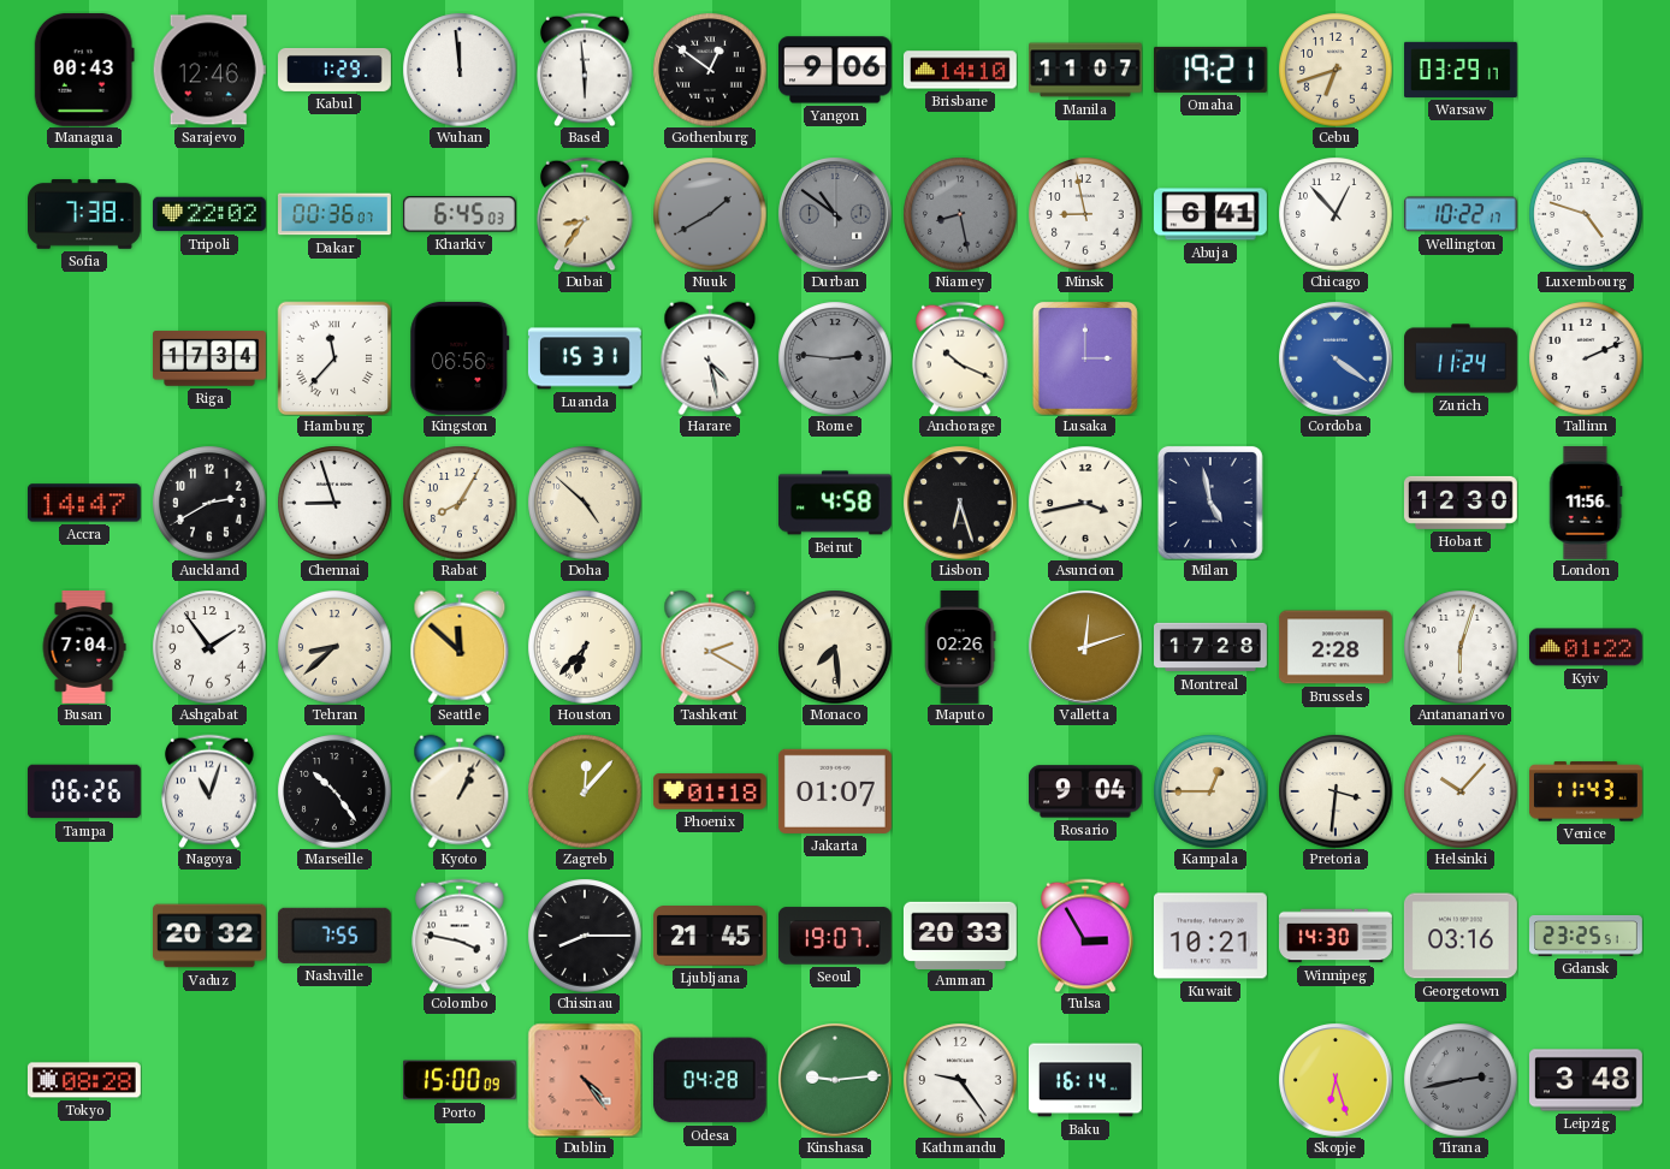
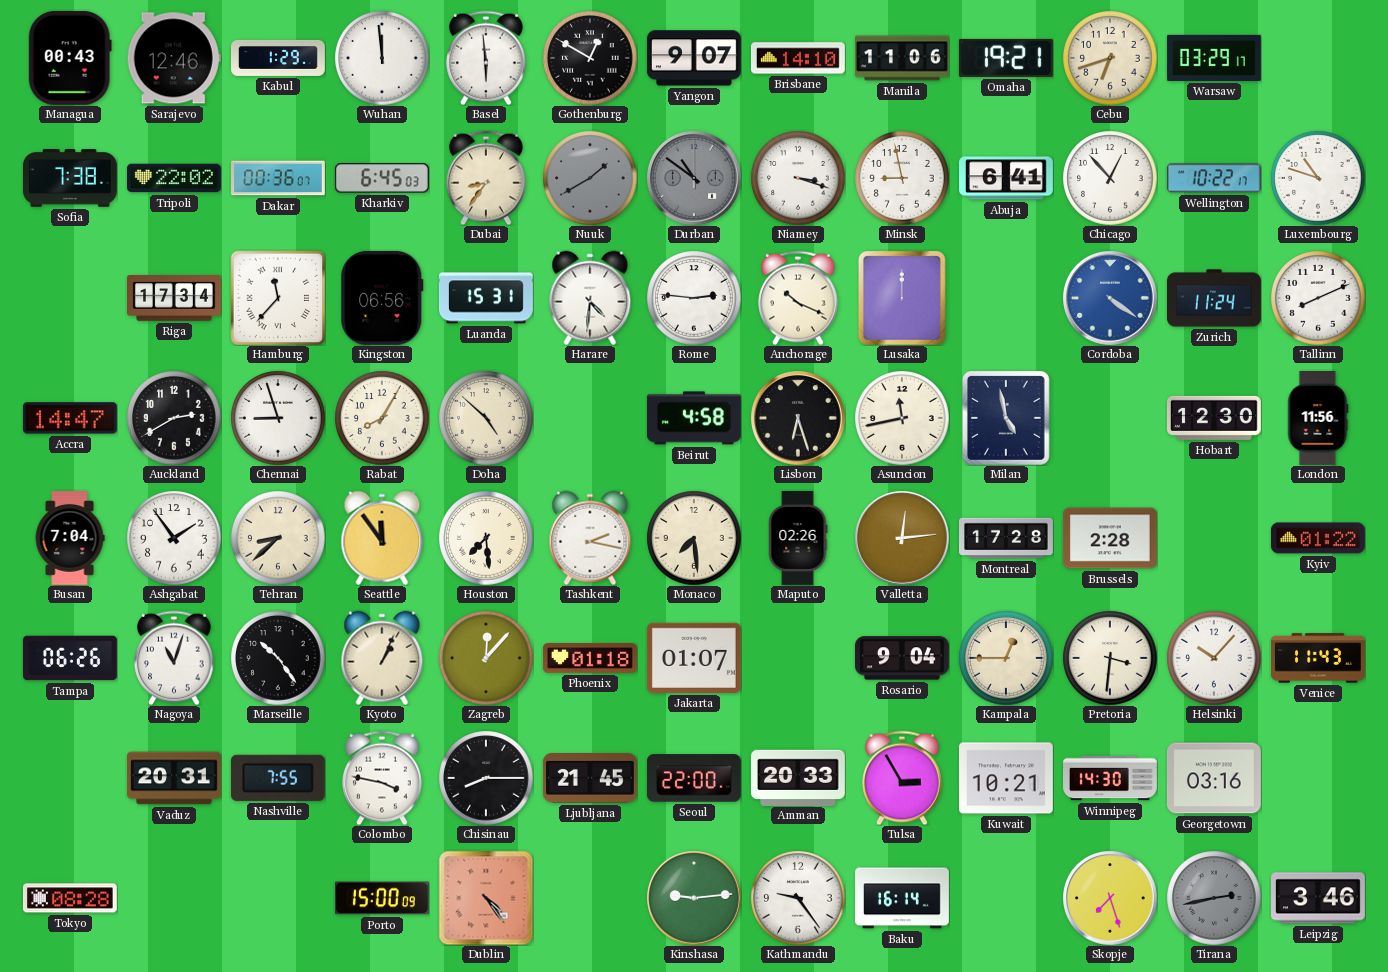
Gothenburg: 12:51 -> 12:50
Yangon: 9:06 -> 9:07
Manila: 11:07 -> 11:06
Niamey: 8:28 -> 3:18
Niamey dial: grey -> white
Luxembourg: 4:48 -> 10:48
Harare: 4:28 -> 4:31
Rome dial: grey -> white
Lusaka: 3:00 -> 12:00
Tallinn: 2:11 -> 8:11
Asuncion: 3:43 -> 11:43
Seattle: 11:52 -> 11:54
Houston: 6:37 -> 7:29
Tashkent: 2:20 -> 2:17
Valletta: 12:12 -> 12:14
Antananarivo: 6:03 -> none
Vaduz: 20:32 -> 20:31
Seoul: 19:07 -> 22:00
Gdansk: 23:25 -> none
Odesa: 04:28 -> none
Skopje: 6:27 -> 7:27
Leipzig: 3:48 -> 3:46
